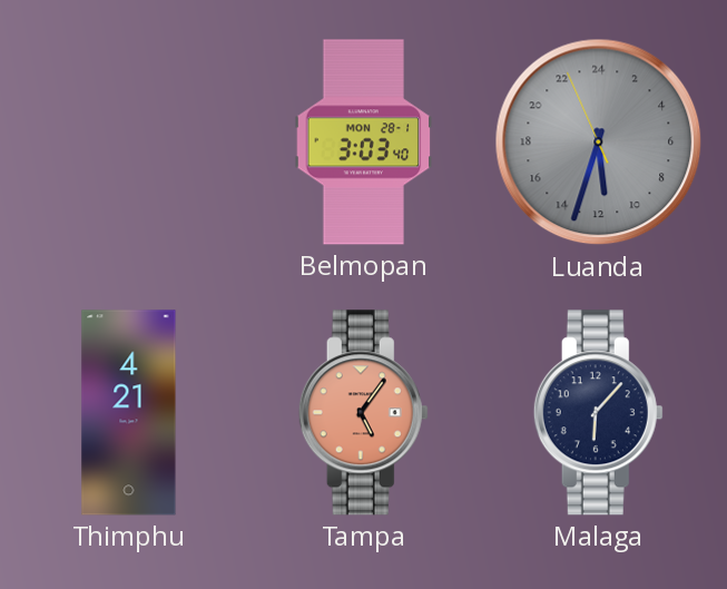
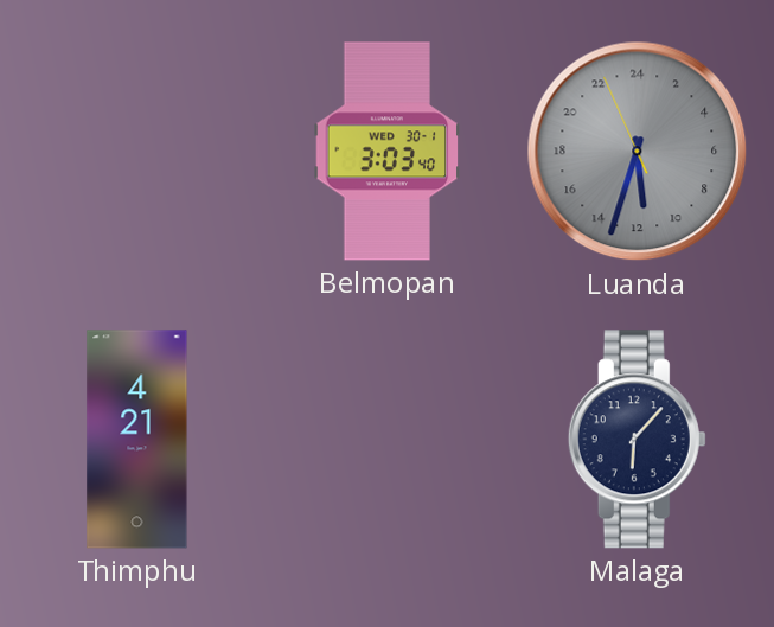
Belmopan date: MON 28-1 -> WED 30-1
Tampa: 5:06 -> none
